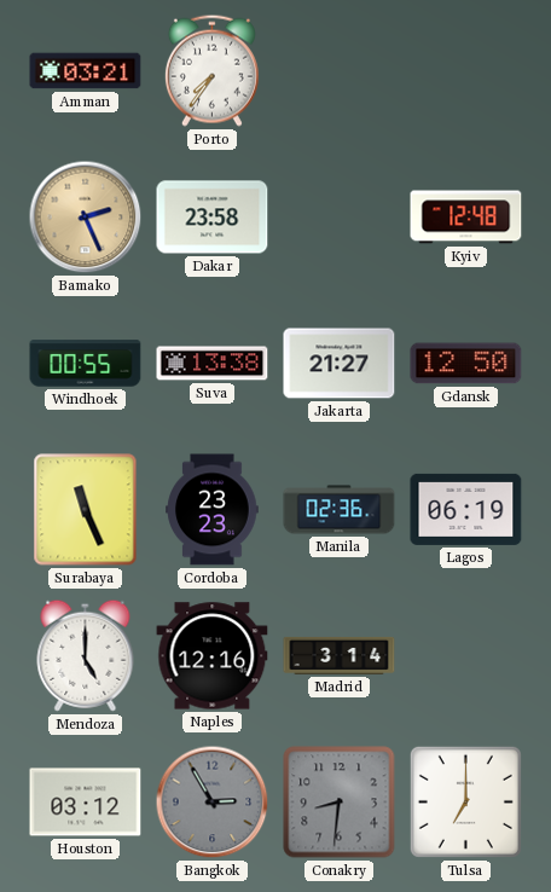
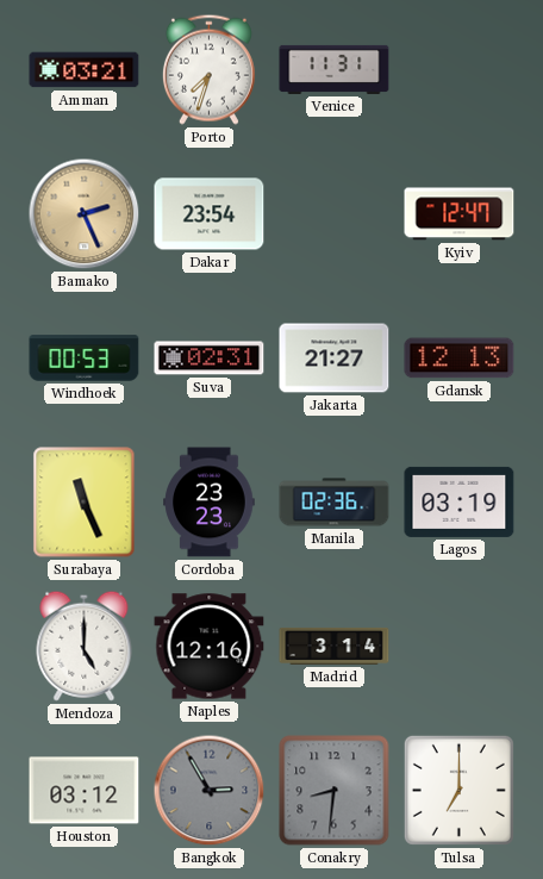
Porto: 7:36 -> 7:33
Venice: none -> 11:31
Dakar: 23:58 -> 23:54
Kyiv: 12:48 -> 12:47
Windhoek: 00:55 -> 00:53
Suva: 13:38 -> 02:31
Gdansk: 12:50 -> 12:13
Lagos: 06:19 -> 03:19
